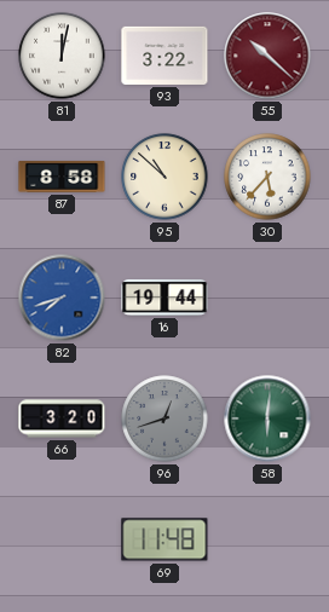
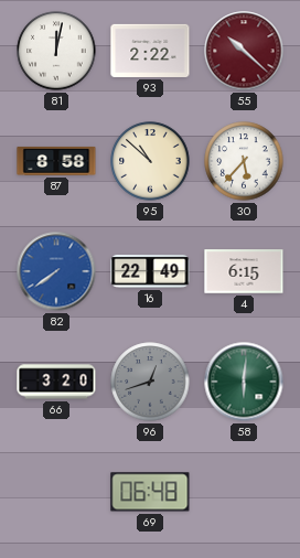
93: 3:22 -> 2:22
82: 7:42 -> 7:39
16: 19:44 -> 22:49
4: none -> 6:15
69: 11:48 -> 06:48
